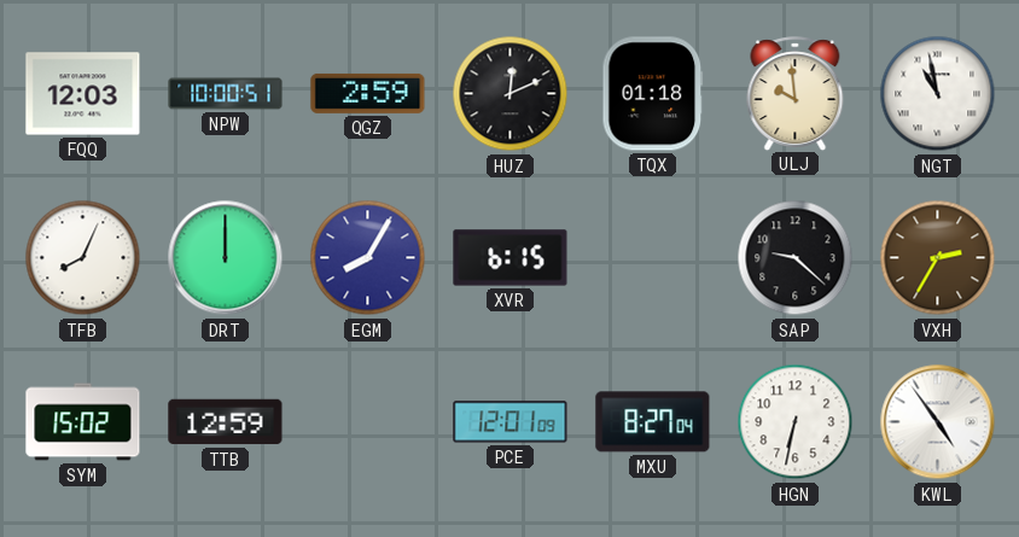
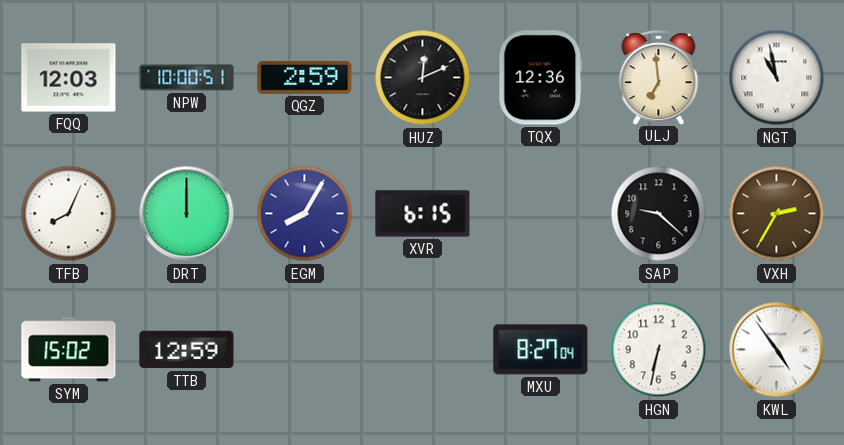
TQX: 01:18 -> 12:36
ULJ: 9:59 -> 6:59
PCE: 12:01 -> none
